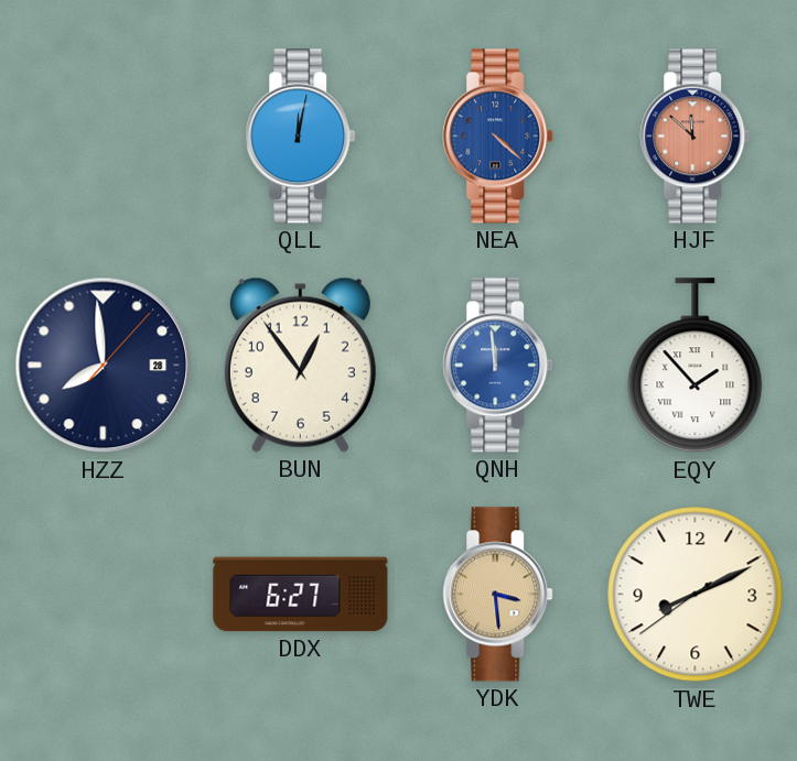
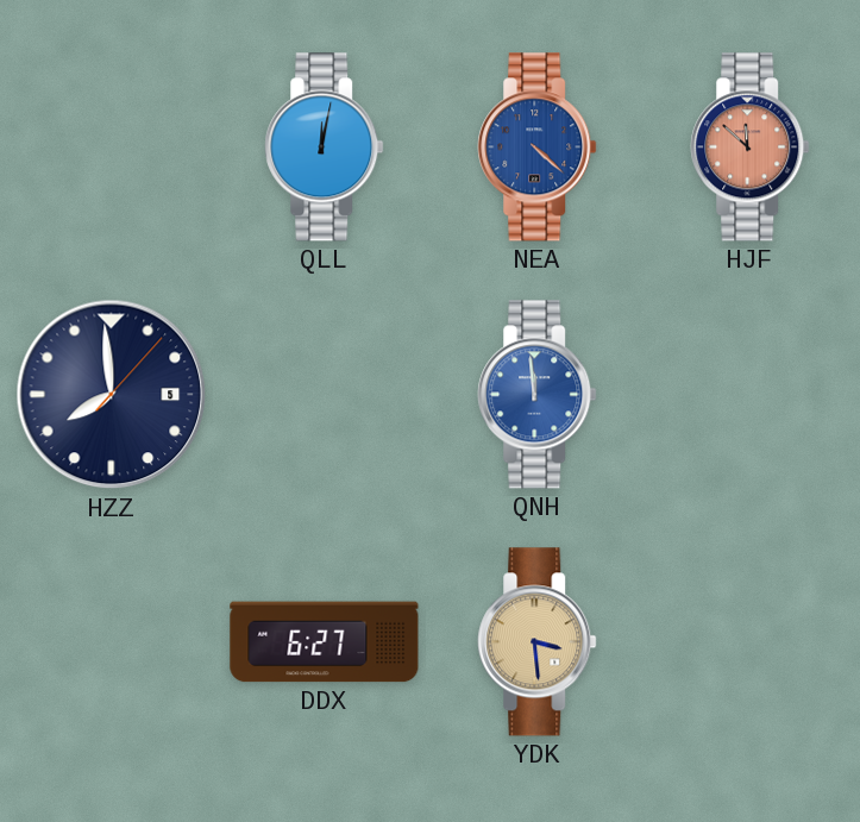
HZZ date: 28 -> 5
BUN: 12:54 -> none
EQY: 1:53 -> none
TWE: 8:10 -> none
